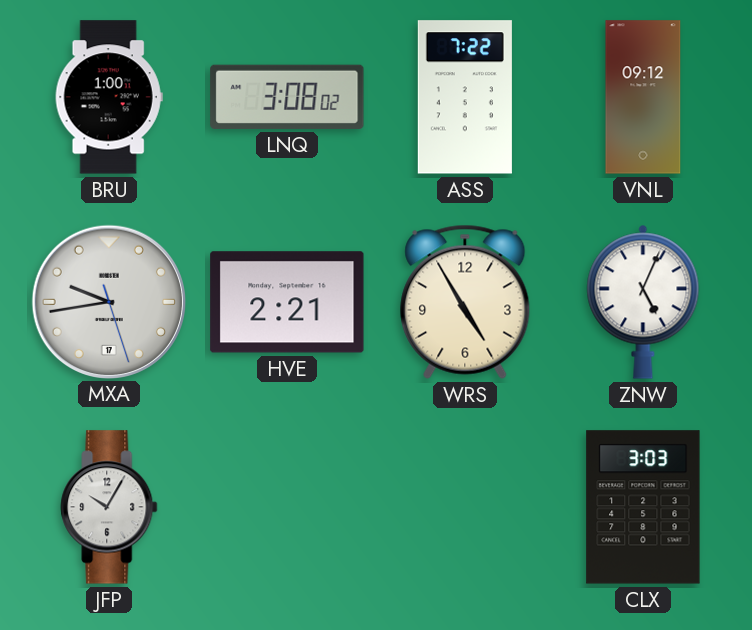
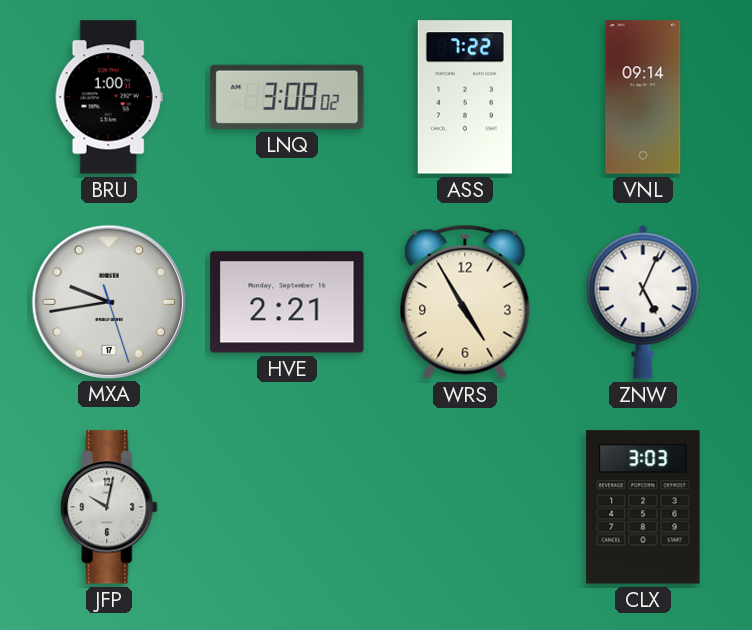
VNL: 09:12 -> 09:14
JFP: 10:05 -> 10:02
